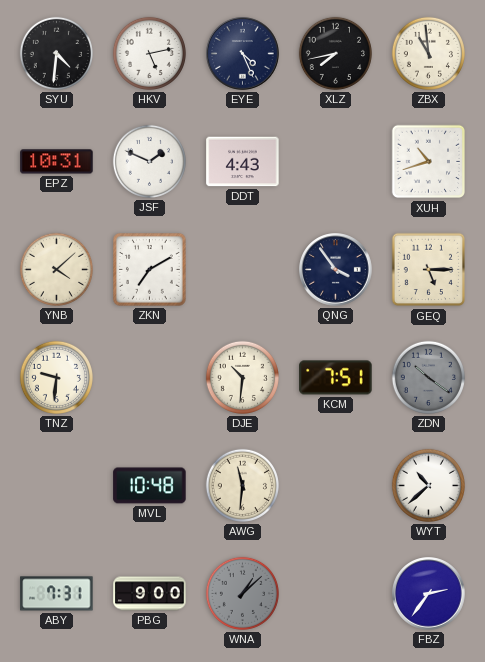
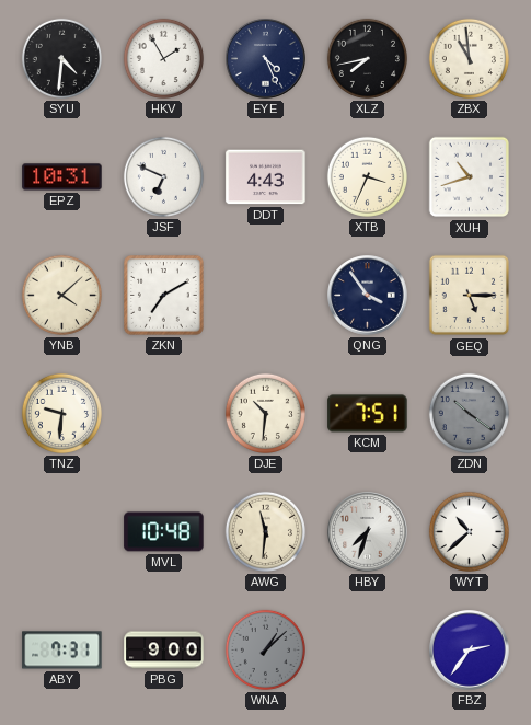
HKV: 5:13 -> 1:55
JSF: 1:49 -> 6:49
XTB: none -> 3:34
HBY: none -> 7:33
